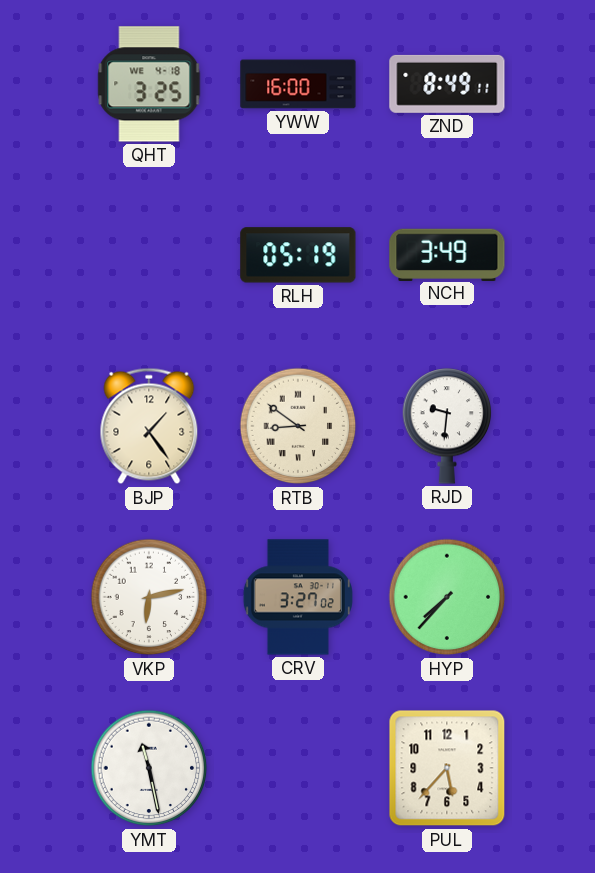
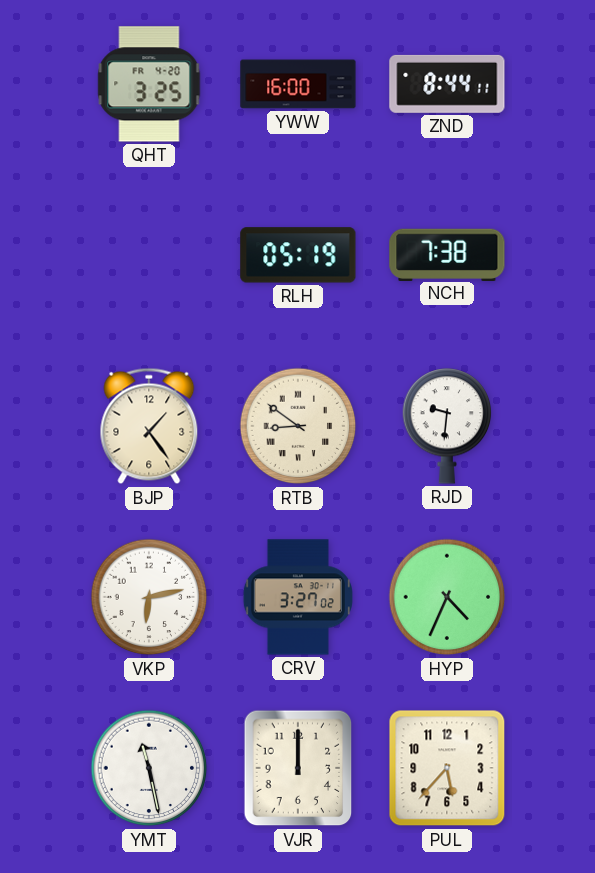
QHT date: WE 4-18 -> FR 4-20
ZND: 8:49 -> 8:44
NCH: 3:49 -> 7:38
HYP: 7:37 -> 4:34
VJR: none -> 12:00
